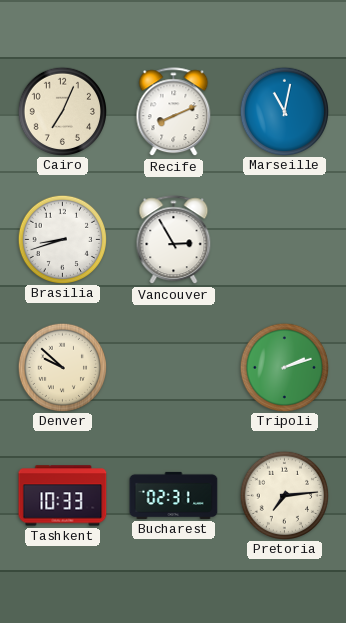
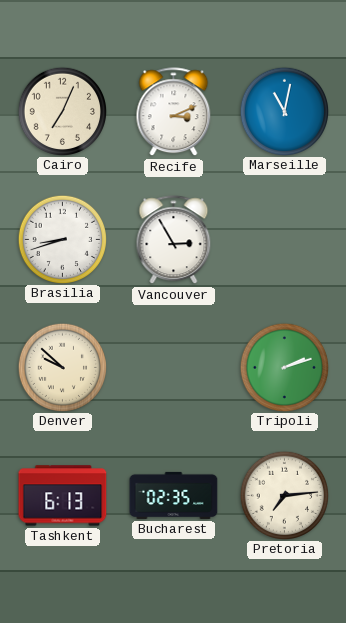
Recife: 8:11 -> 3:11
Tashkent: 10:33 -> 6:13
Bucharest: 02:31 -> 02:35
